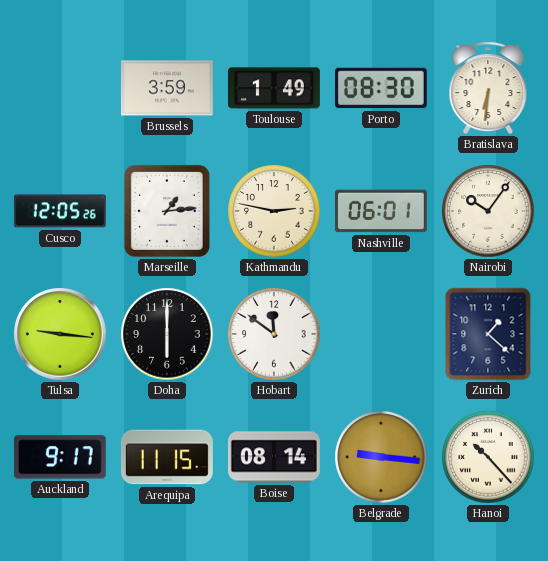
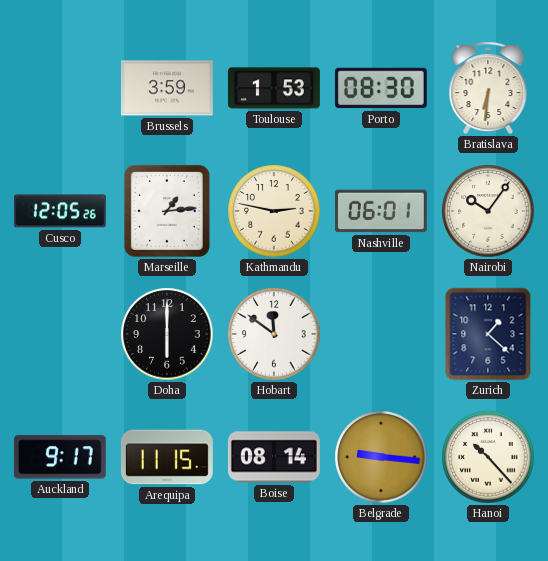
Toulouse: 1:49 -> 1:53
Tulsa: 9:16 -> none
